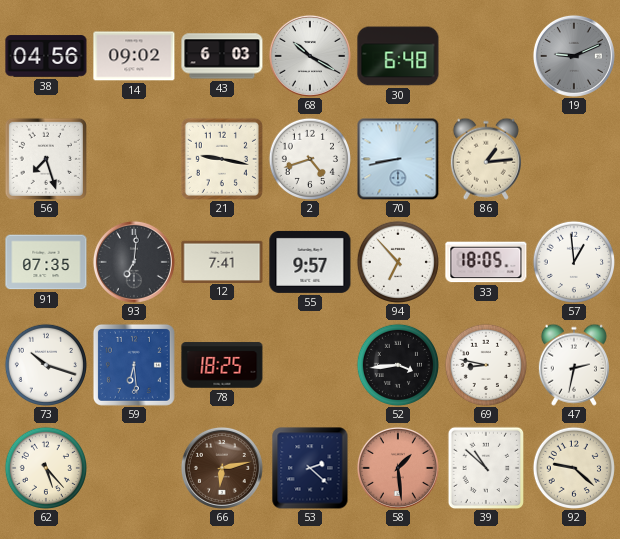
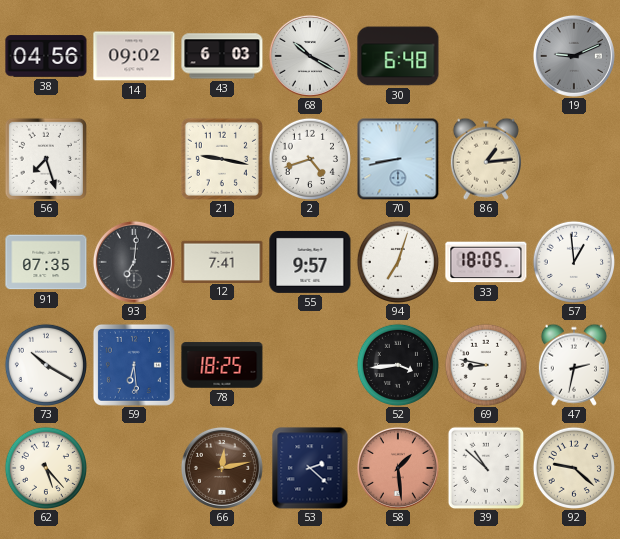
94: 6:53 -> 7:03
73: 10:18 -> 10:20
66: 6:13 -> 12:13
